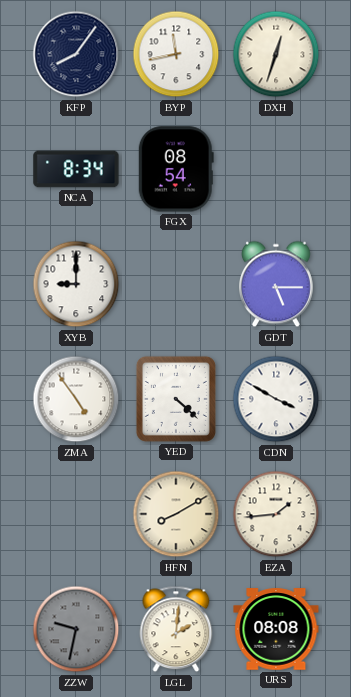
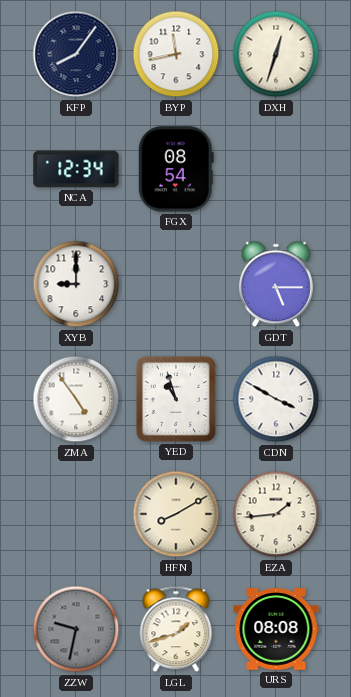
NCA: 8:34 -> 12:34
YED: 4:22 -> 10:57
LGL: 2:01 -> 1:42
